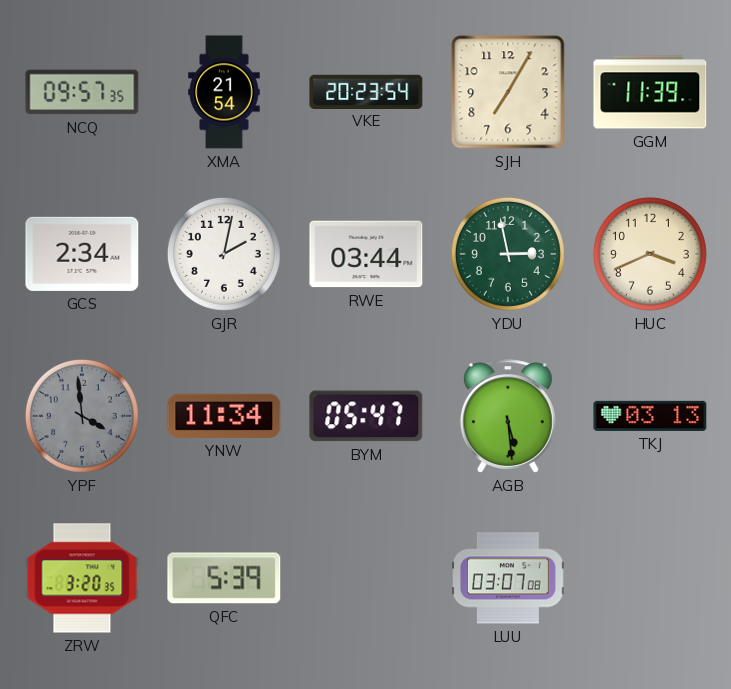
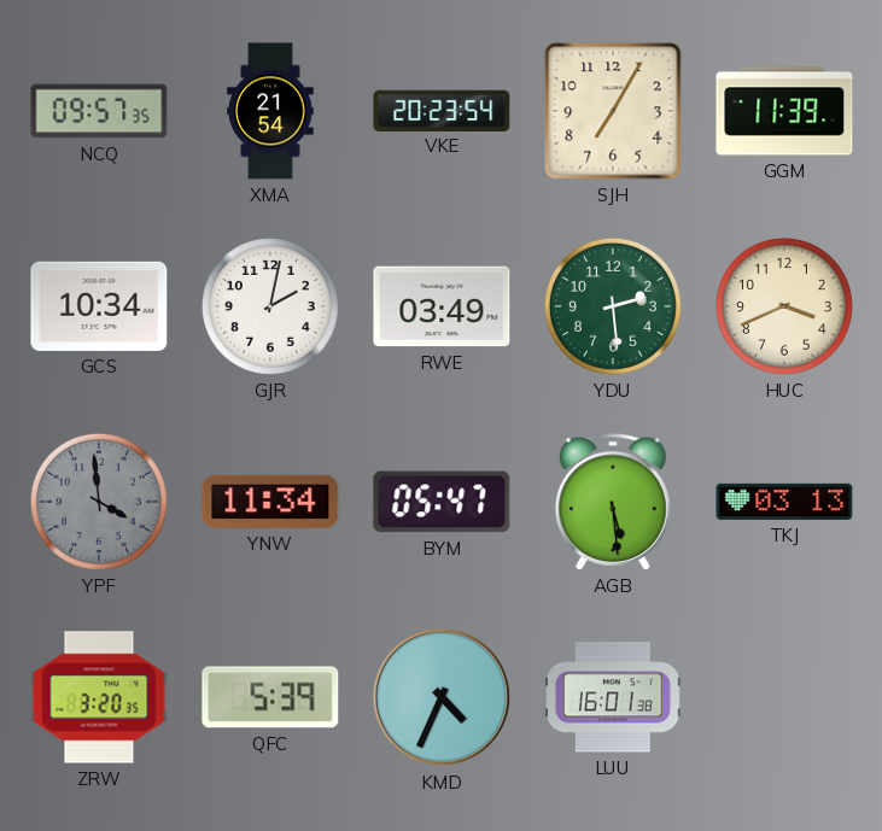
GCS: 2:34 -> 10:34
RWE: 03:44 -> 03:49
YDU: 2:58 -> 2:29
KMD: none -> 4:34
LUU: 03:07 -> 16:01
